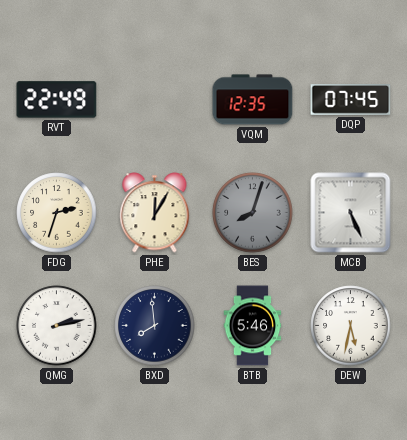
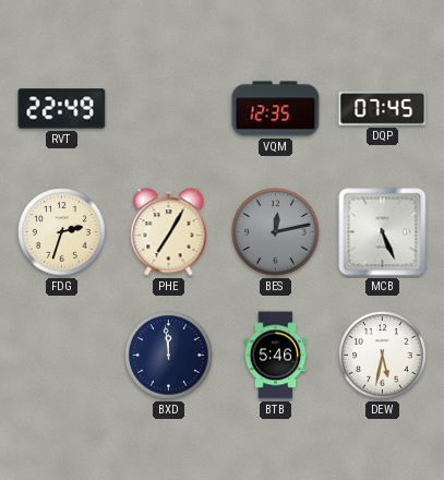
PHE: 12:05 -> 7:05
BES: 8:03 -> 12:13
QMG: 2:13 -> none
BXD: 7:59 -> 11:59
